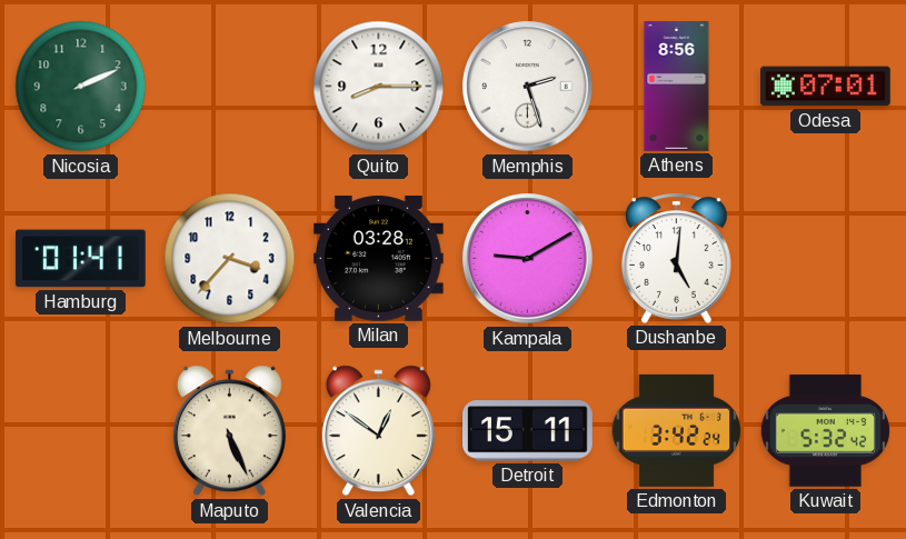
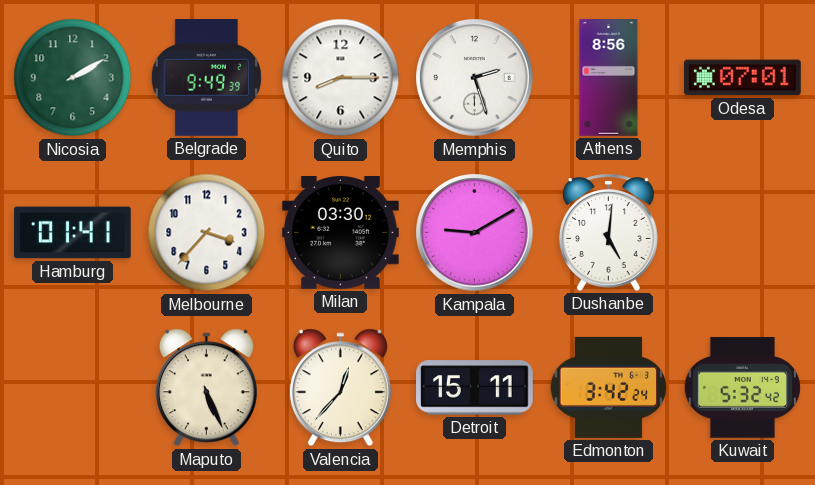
Nicosia: 2:11 -> 2:10
Belgrade: none -> 9:49
Milan: 03:28 -> 03:30
Valencia: 12:51 -> 12:37
